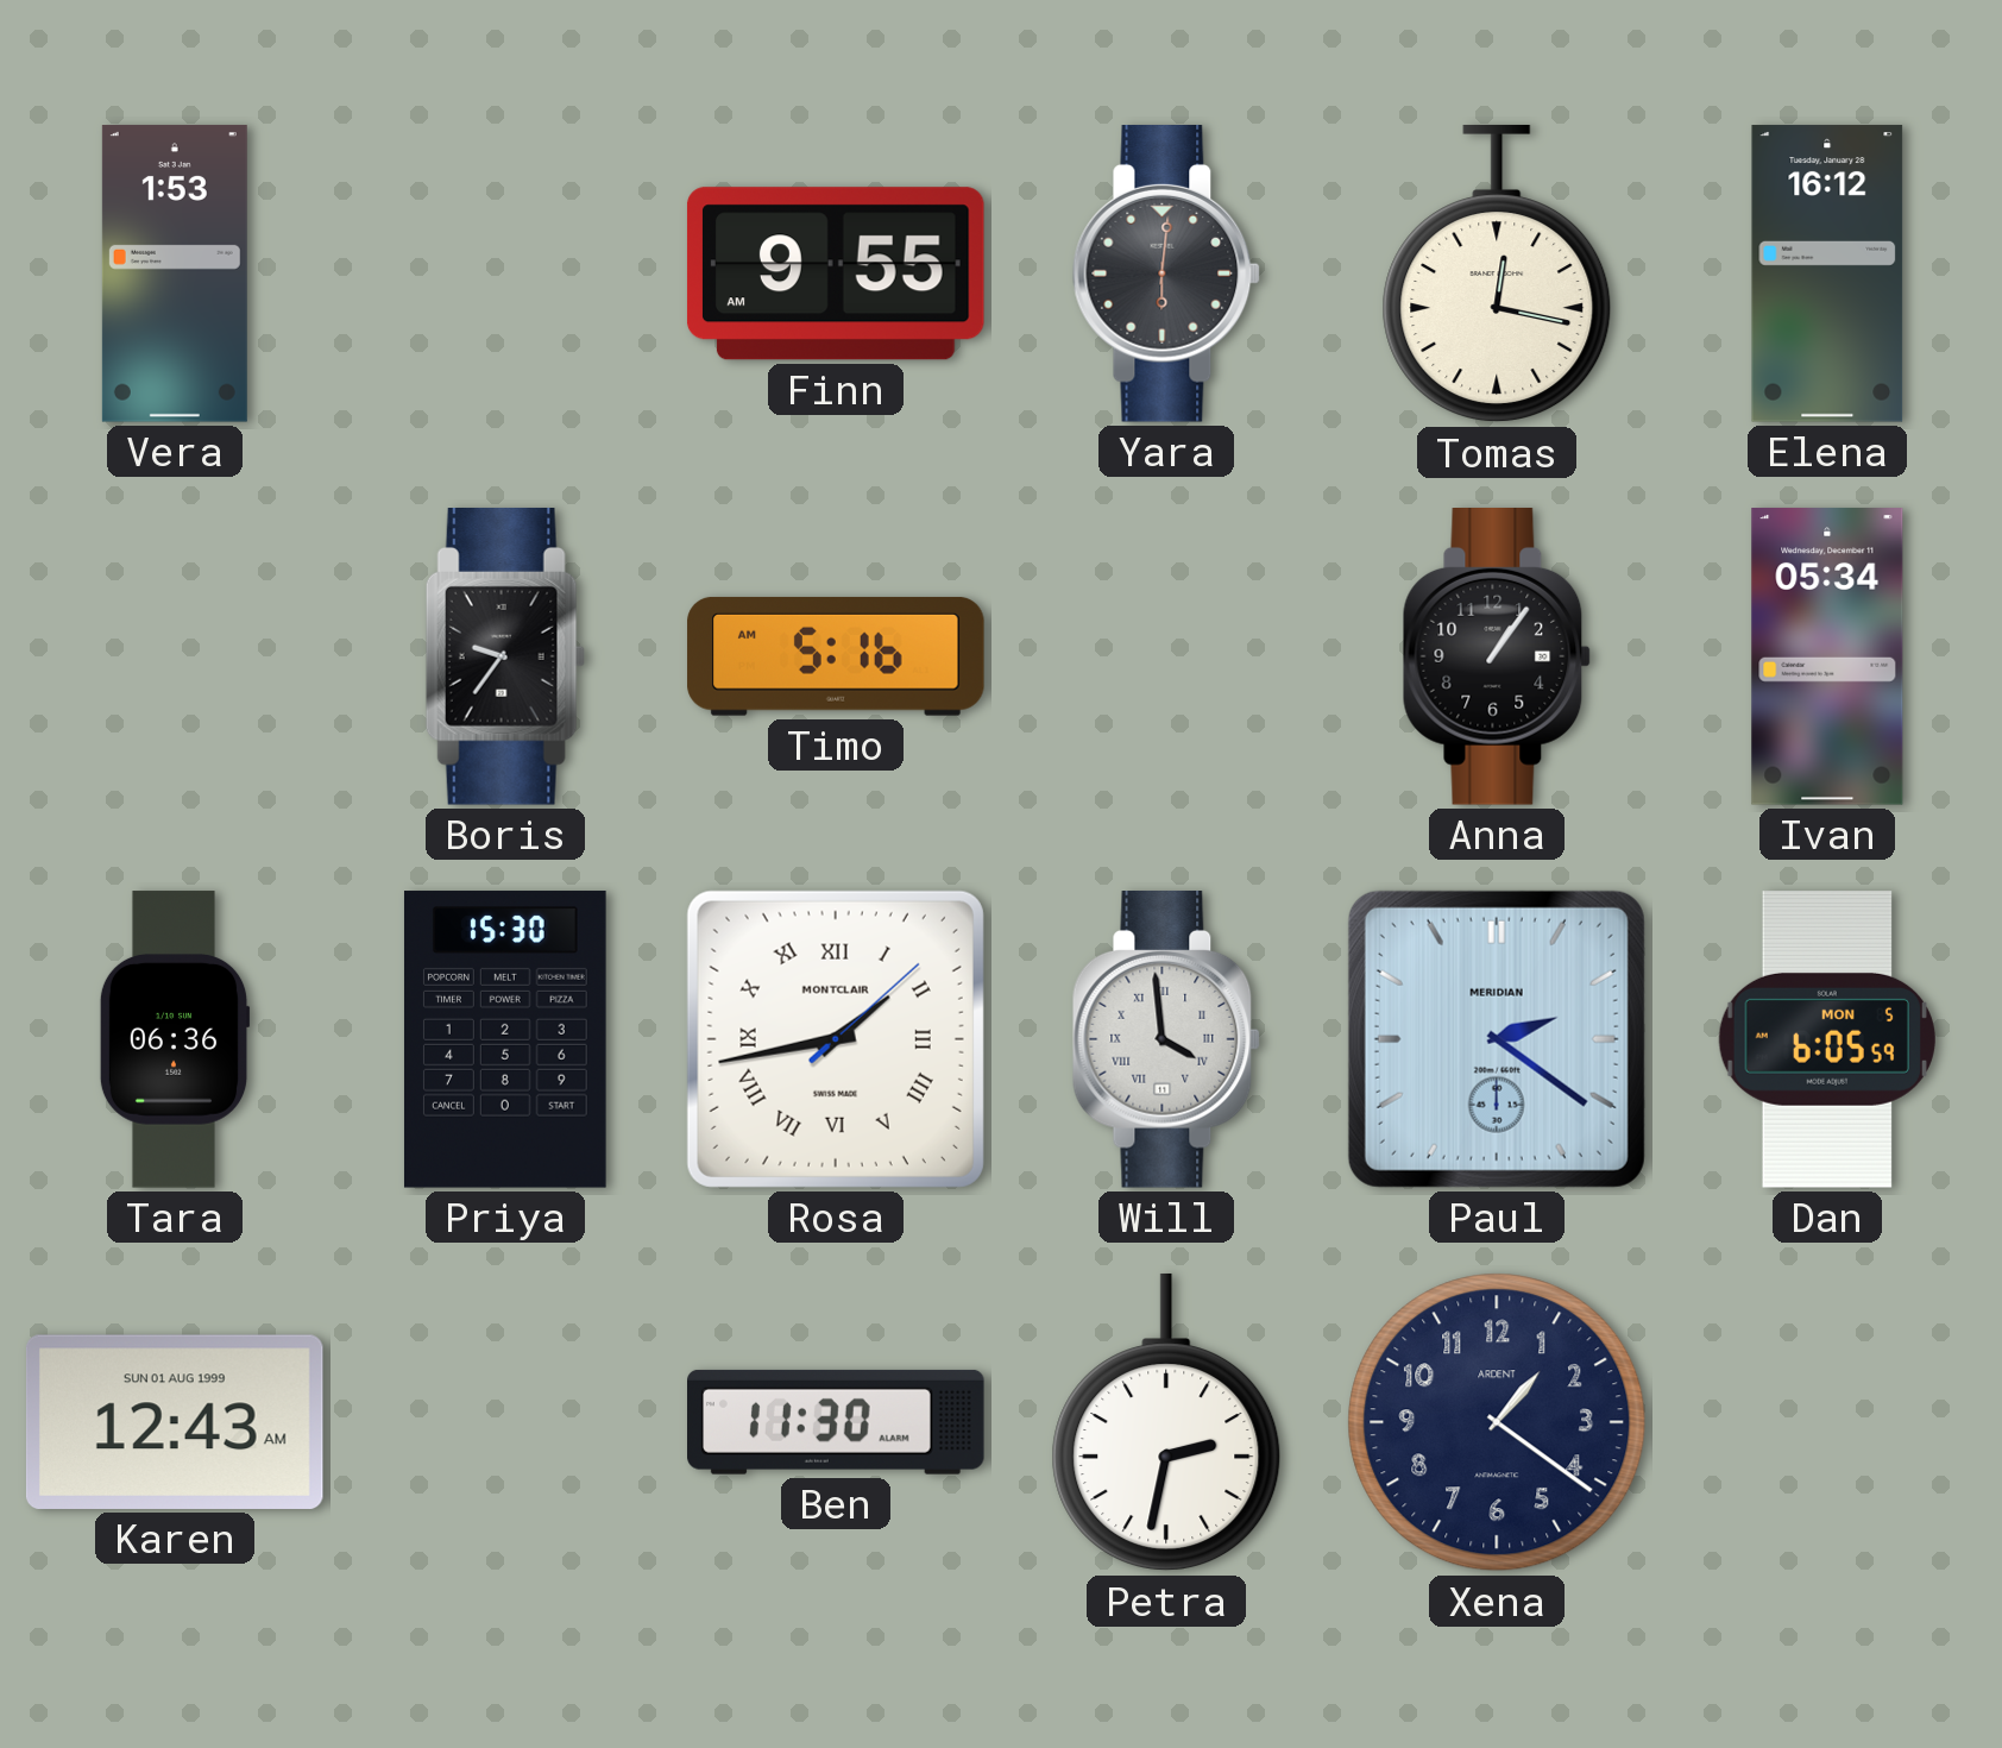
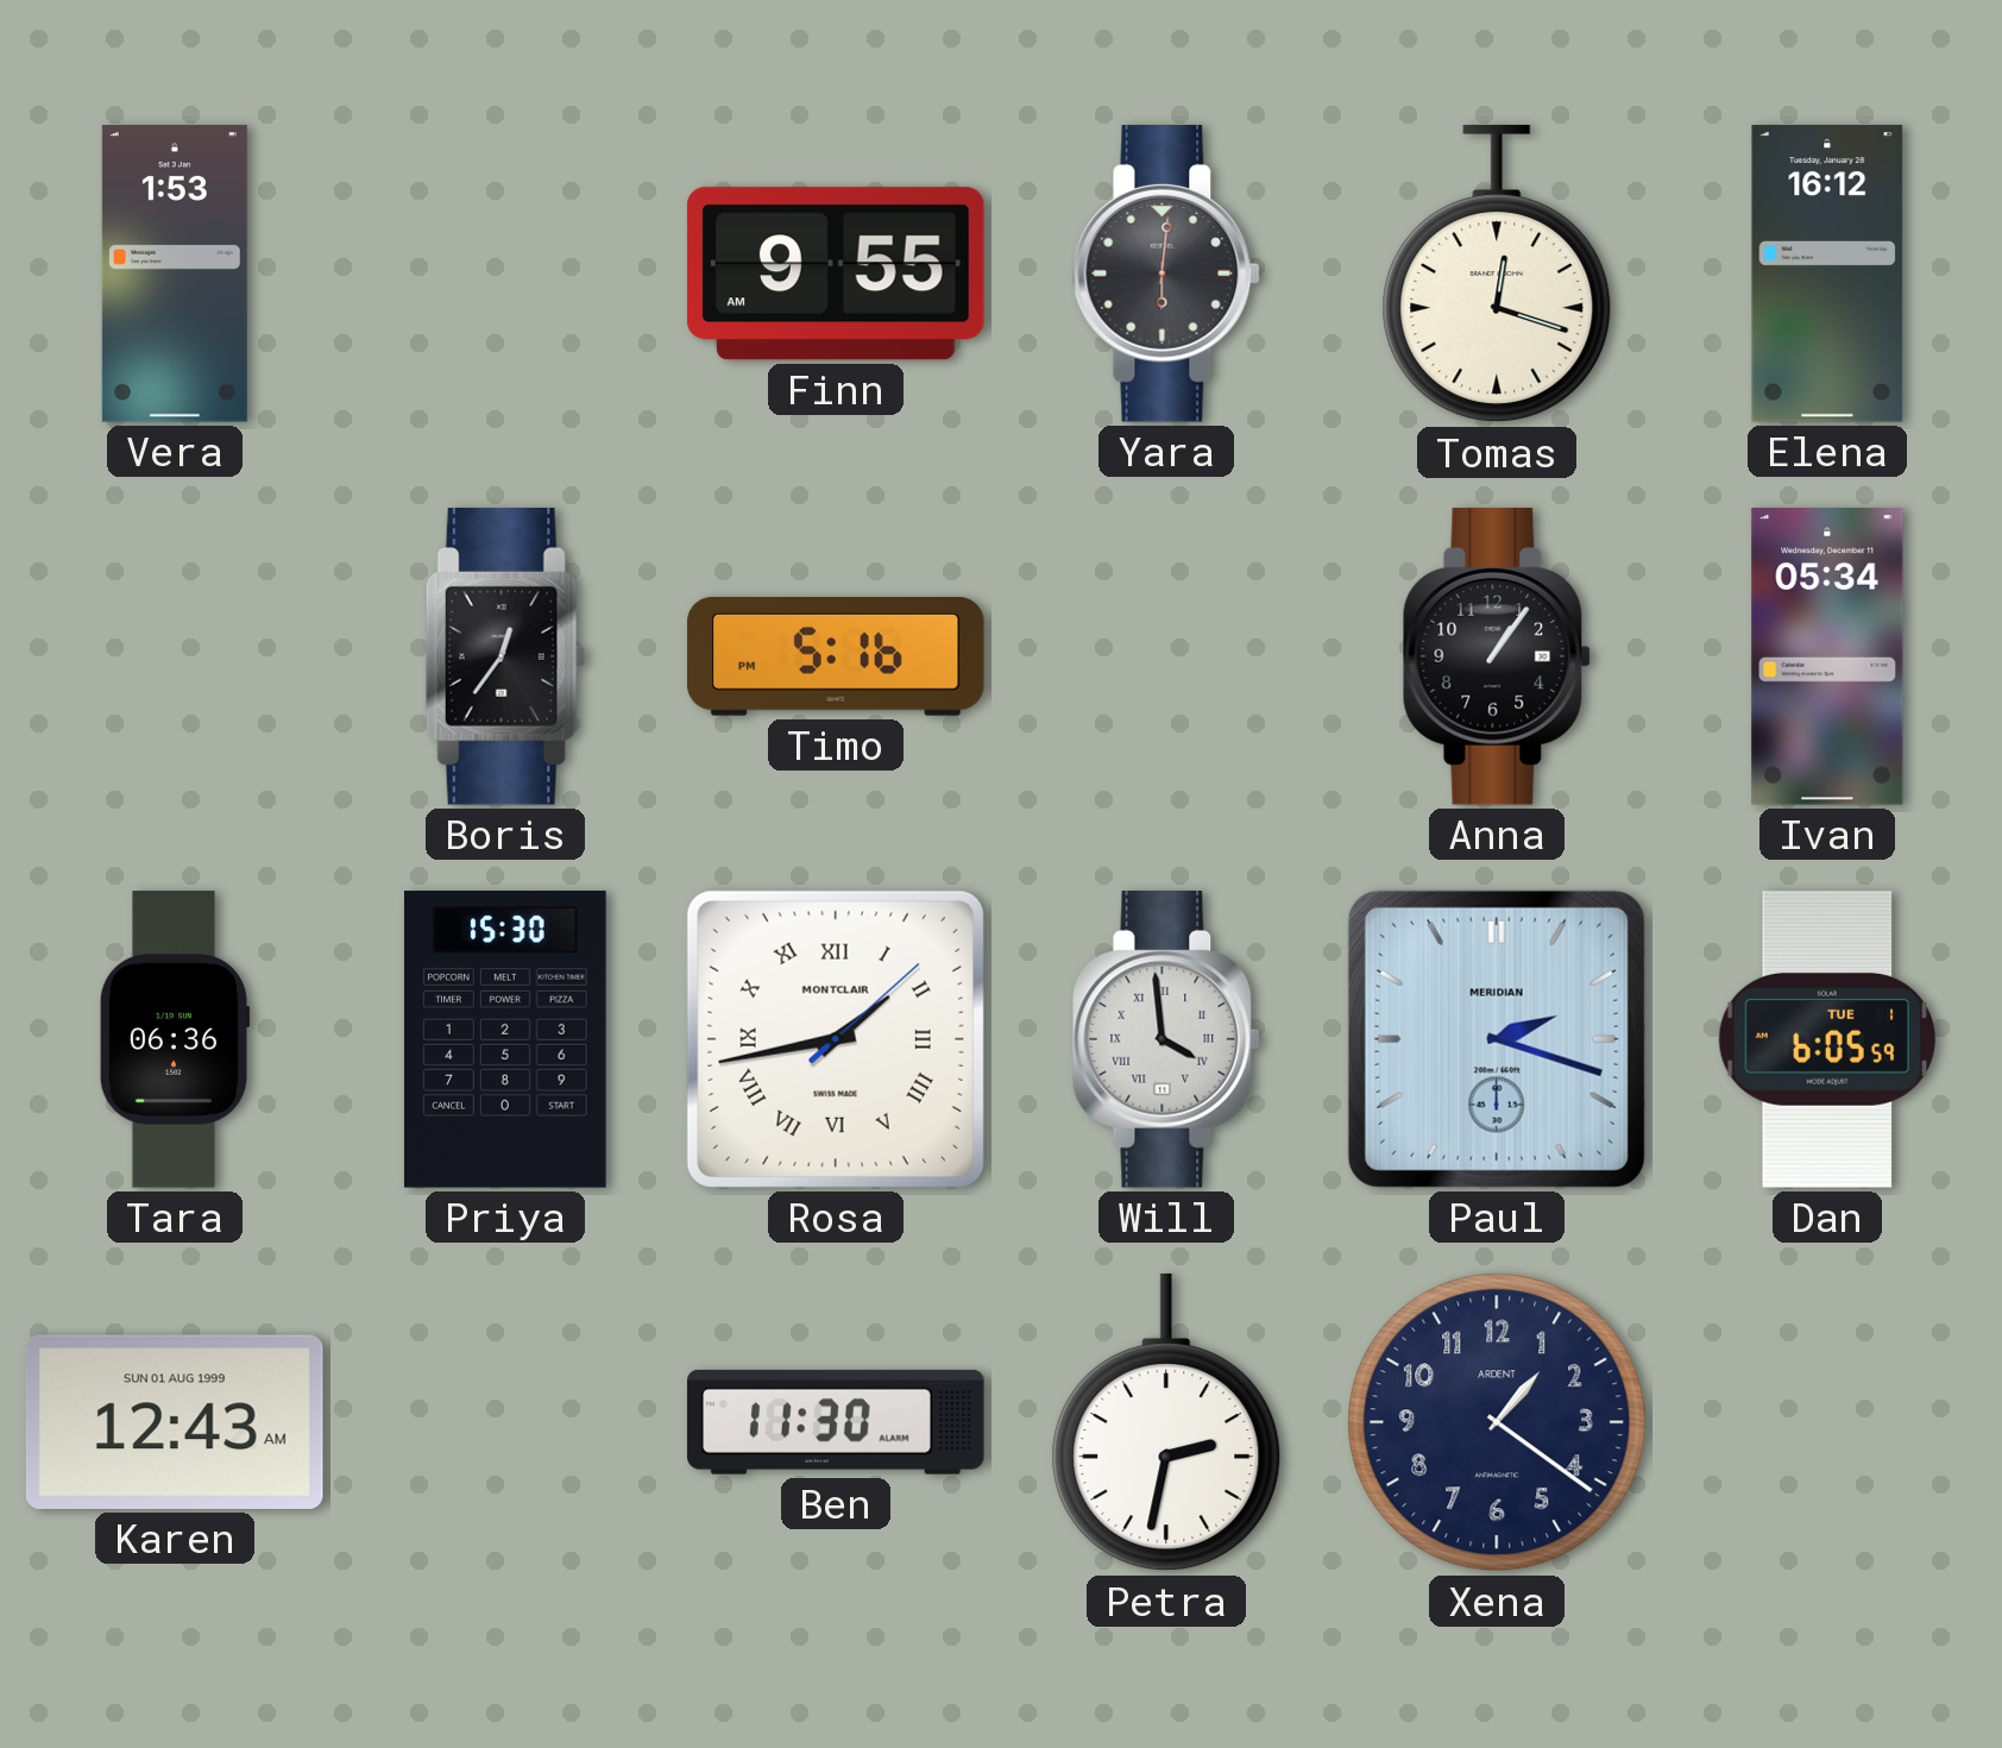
Tomas: 12:17 -> 12:18
Boris: 9:36 -> 12:36
Timo: 5:16 AM -> 5:16 PM
Paul: 2:21 -> 2:18
Dan date: MON 5 -> TUE 1
